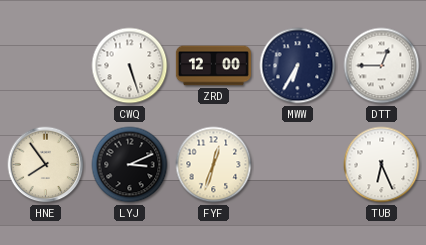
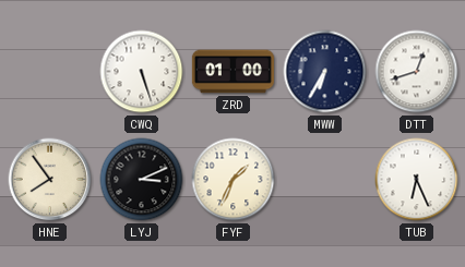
ZRD: 12:00 -> 01:00
DTT: 12:45 -> 12:42
FYF: 12:33 -> 1:34
